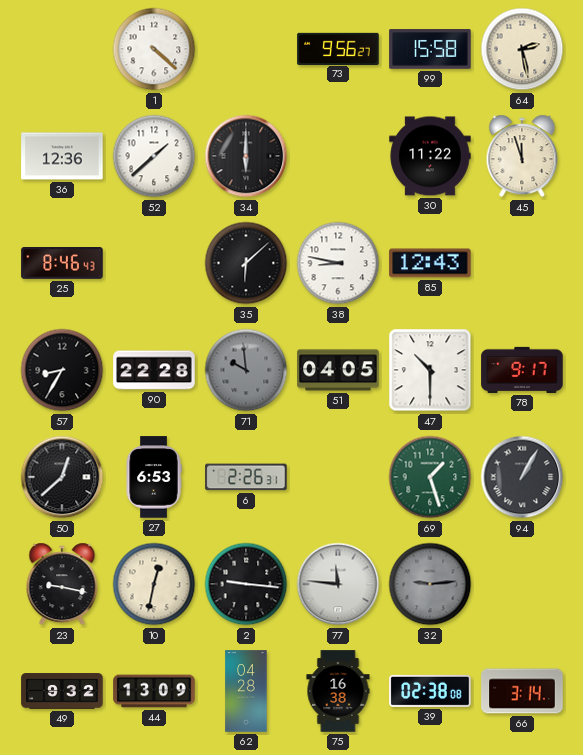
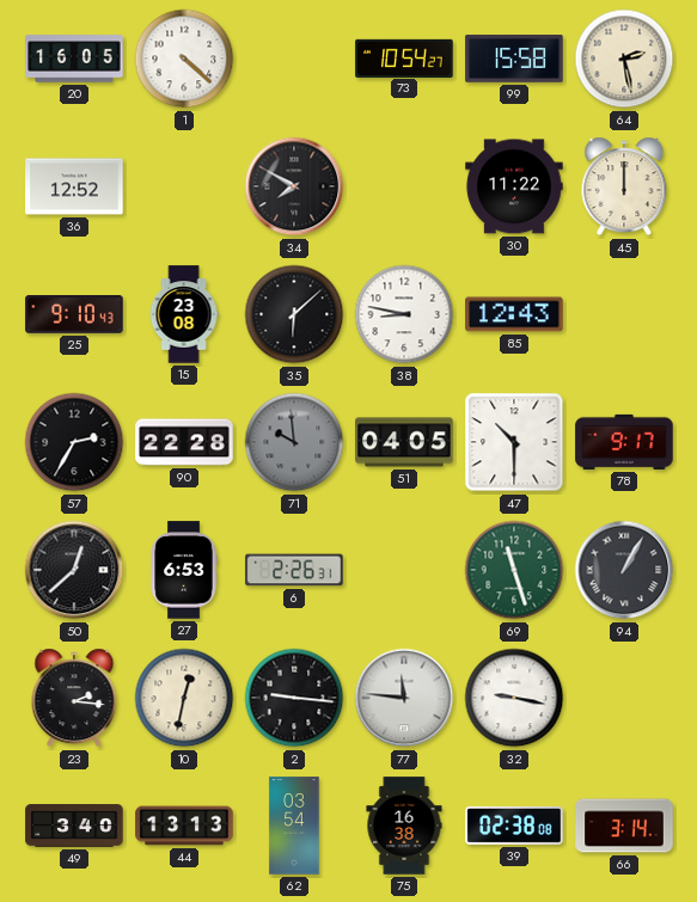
20: none -> 16:05
73: 9:56 -> 10:54
36: 12:36 -> 12:52
52: 1:38 -> none
34: 6:00 -> 7:50
45: 11:57 -> 12:00
25: 8:46 -> 9:10
15: none -> 23:08
57: 8:35 -> 2:35
69: 1:27 -> 11:27
23: 9:17 -> 2:16
32: 9:14 -> 9:17
32 dial: grey -> white
49: 9:32 -> 3:40
44: 13:09 -> 13:13
62: 04:28 -> 03:54
